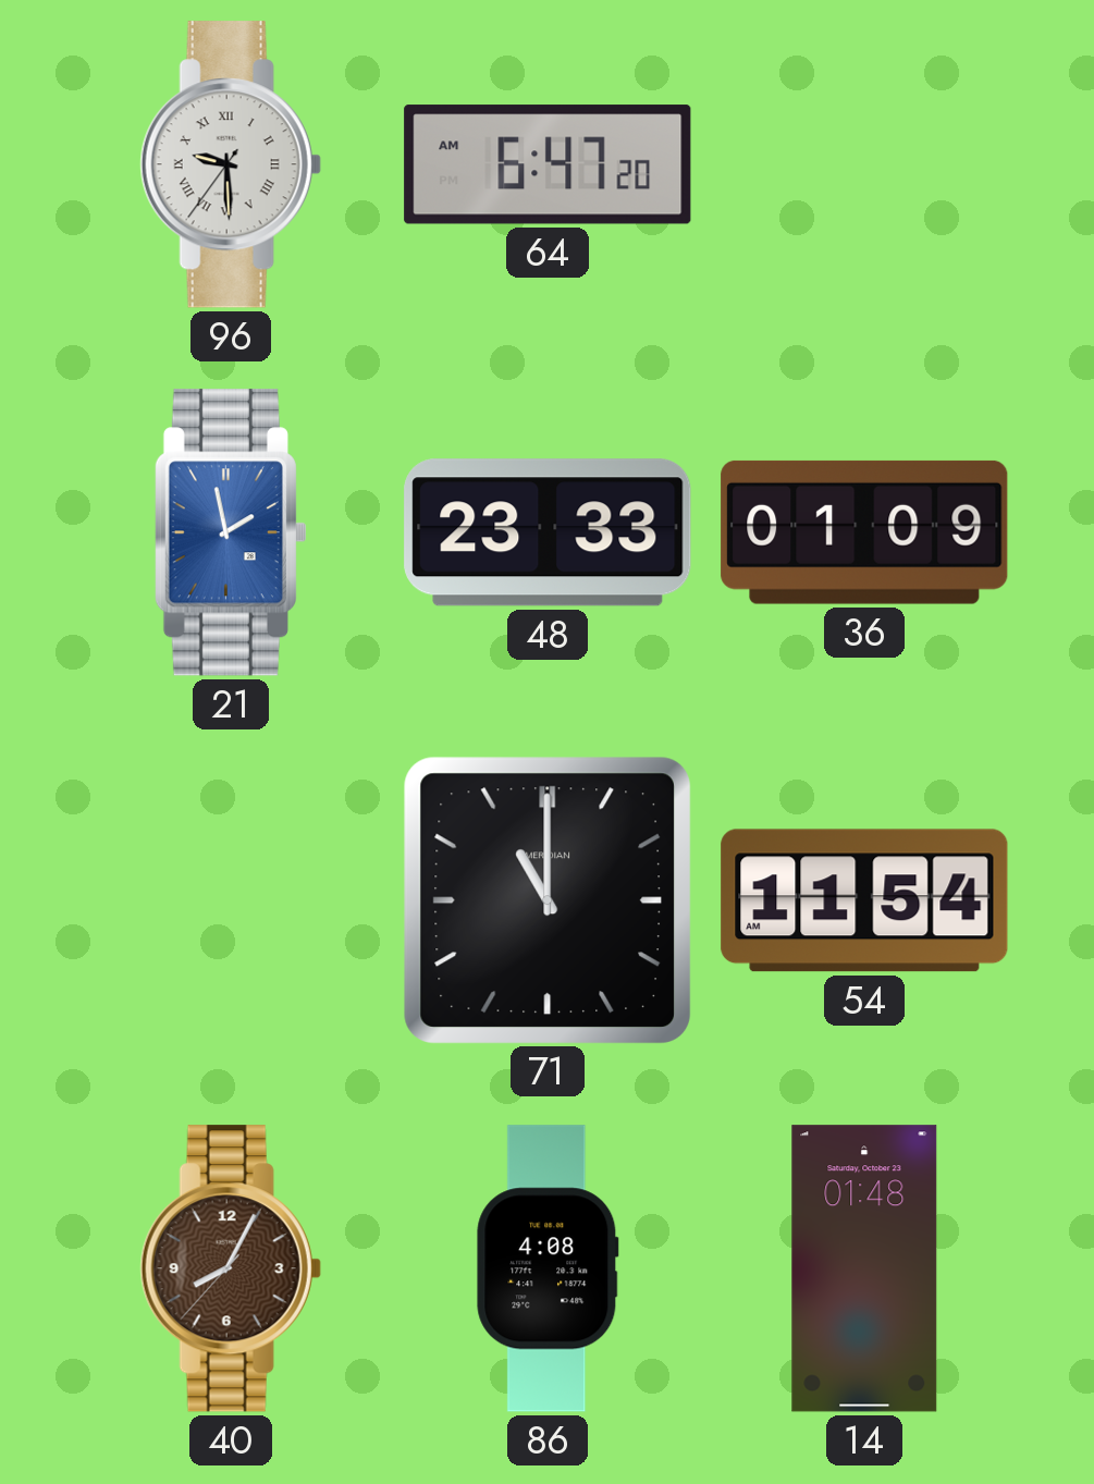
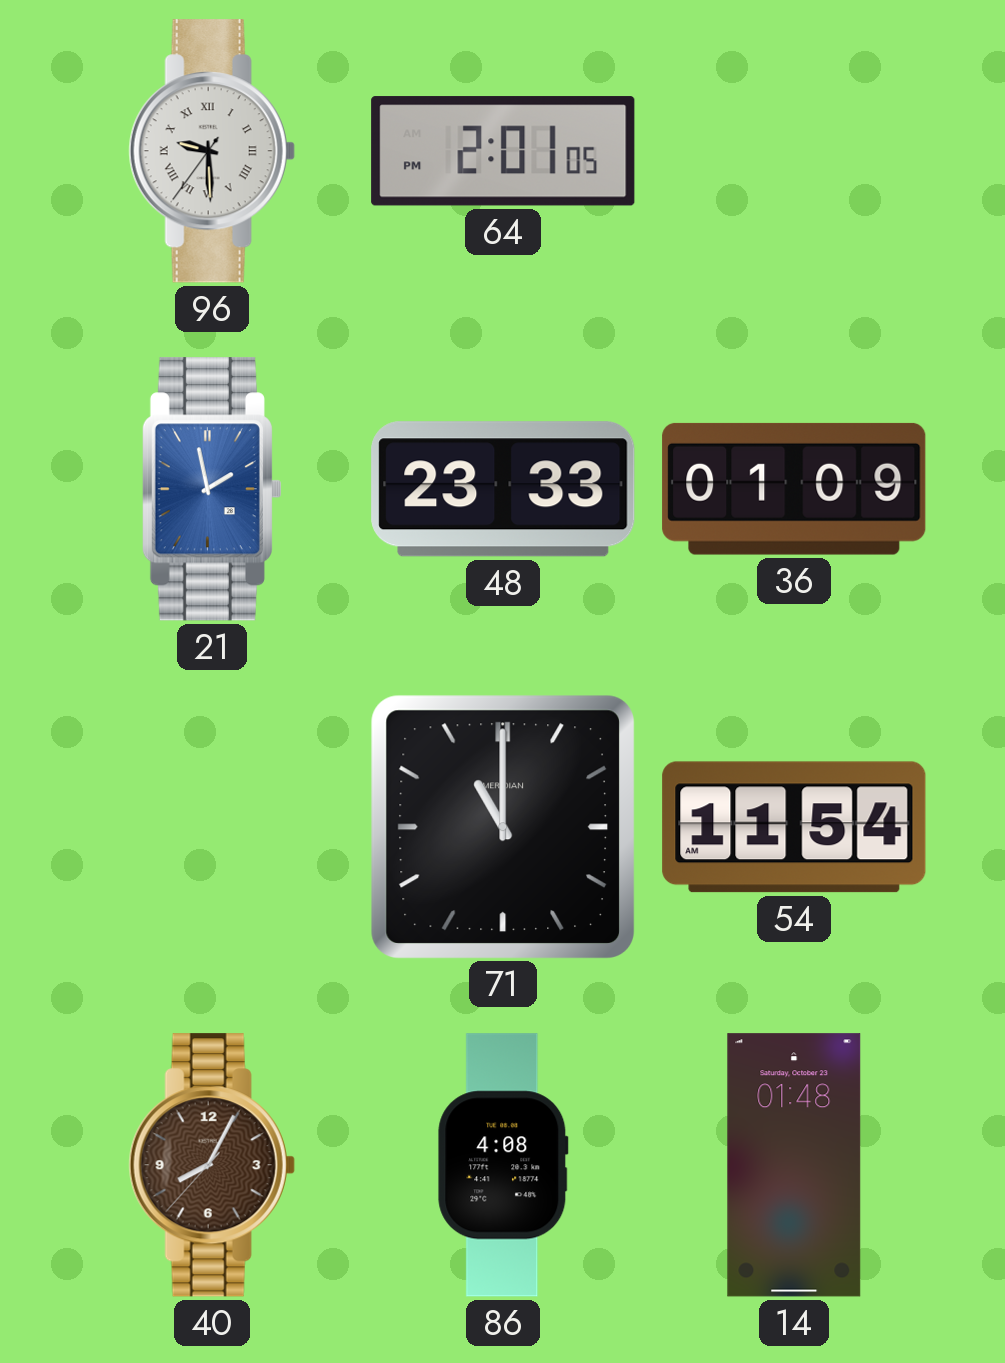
64: 6:47 -> 2:01
